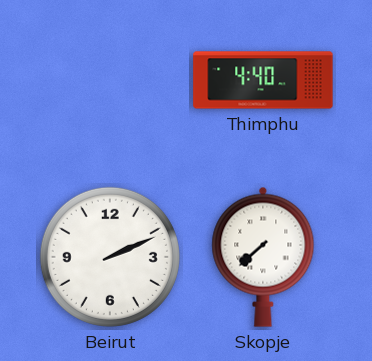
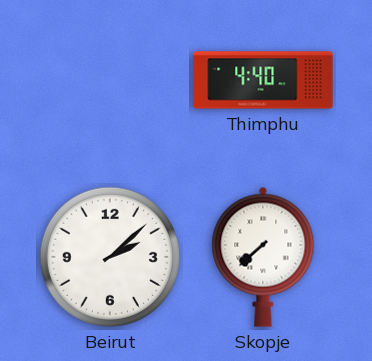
Beirut: 2:11 -> 2:08
